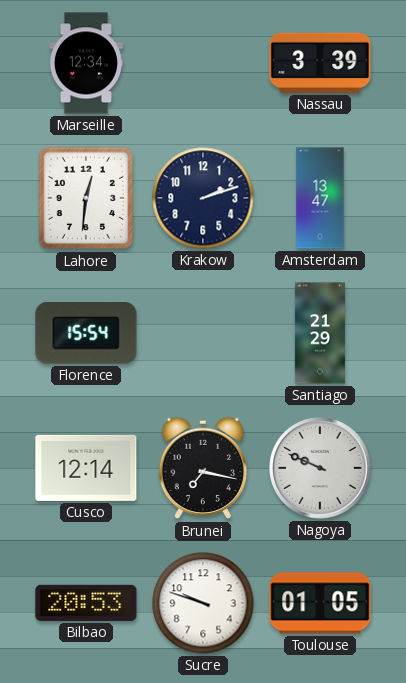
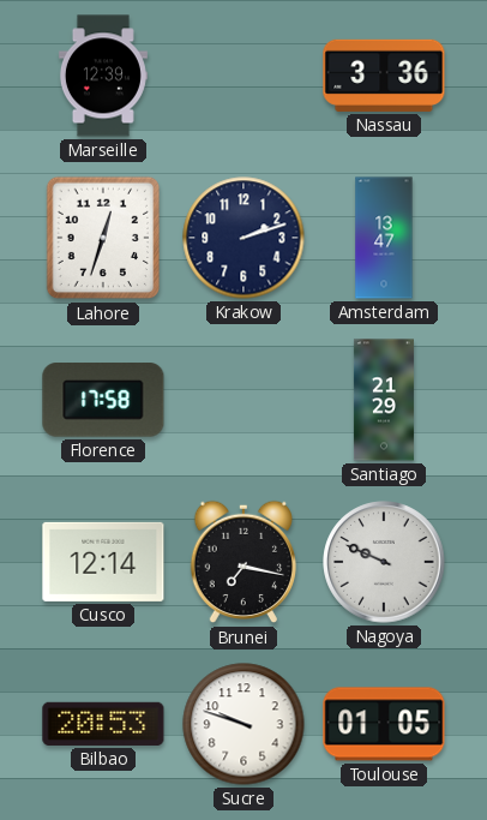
Marseille: 12:34 -> 12:39
Nassau: 3:39 -> 3:36
Lahore: 12:31 -> 12:33
Florence: 15:54 -> 17:58
